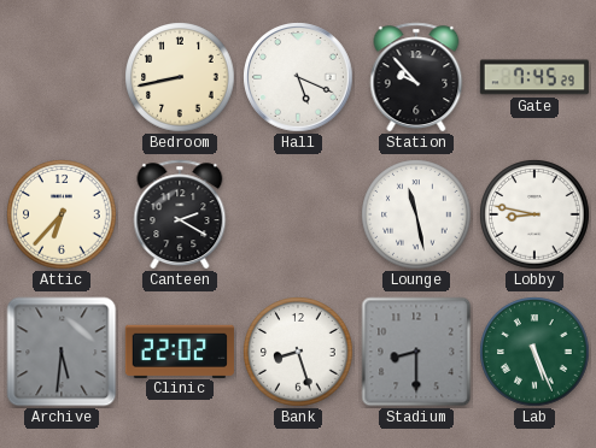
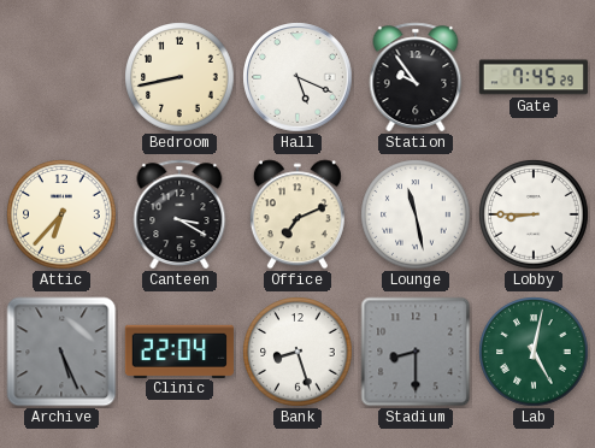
Station: 9:53 -> 9:54
Canteen: 2:20 -> 3:20
Office: none -> 7:11
Lobby: 8:47 -> 8:45
Archive: 5:31 -> 5:26
Clinic: 22:02 -> 22:04
Lab: 5:26 -> 5:02
